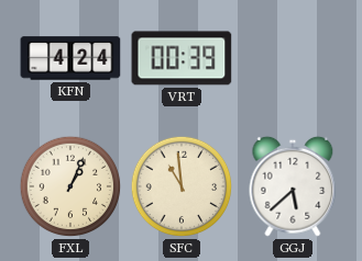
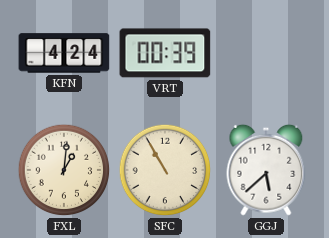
FXL: 1:04 -> 1:01
SFC: 10:59 -> 10:55
